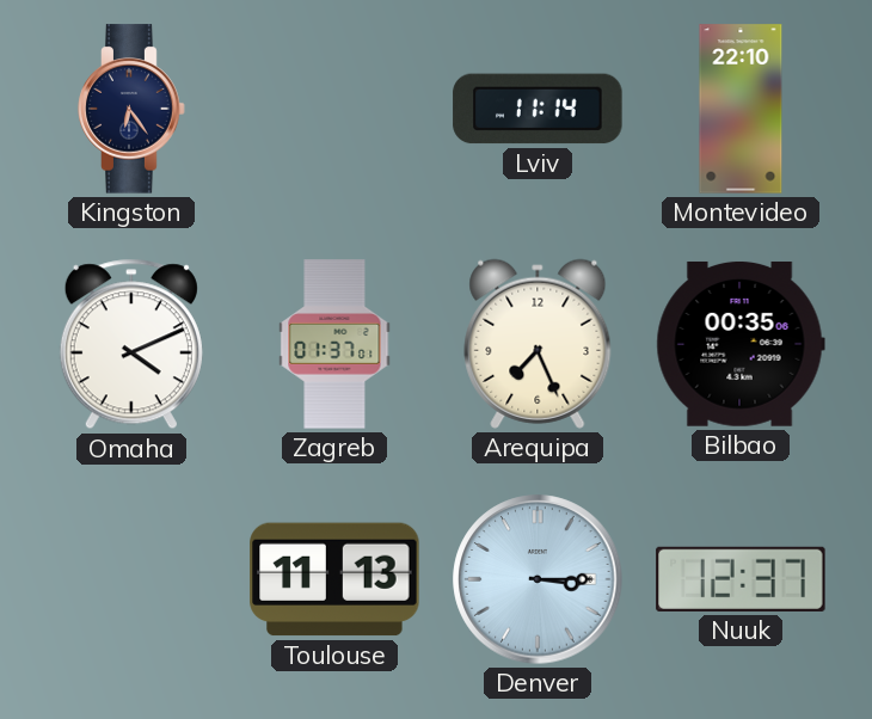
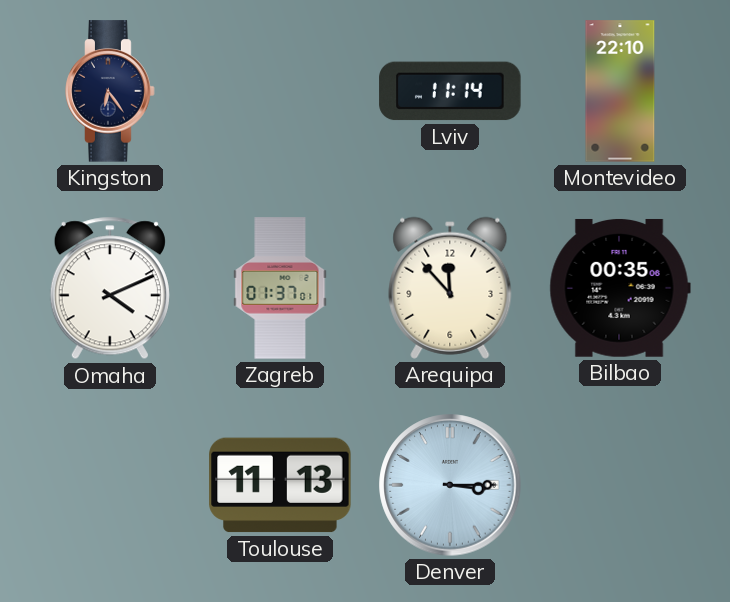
Arequipa: 7:26 -> 11:53
Nuuk: 12:37 -> none
